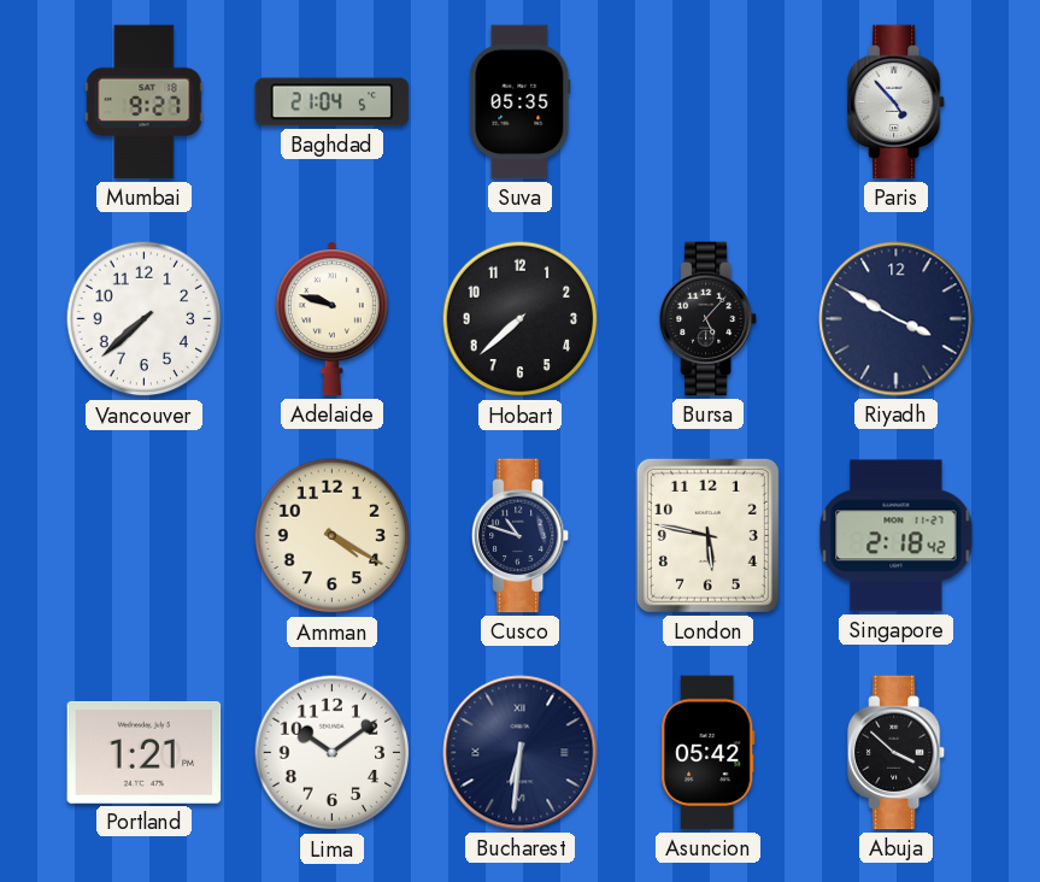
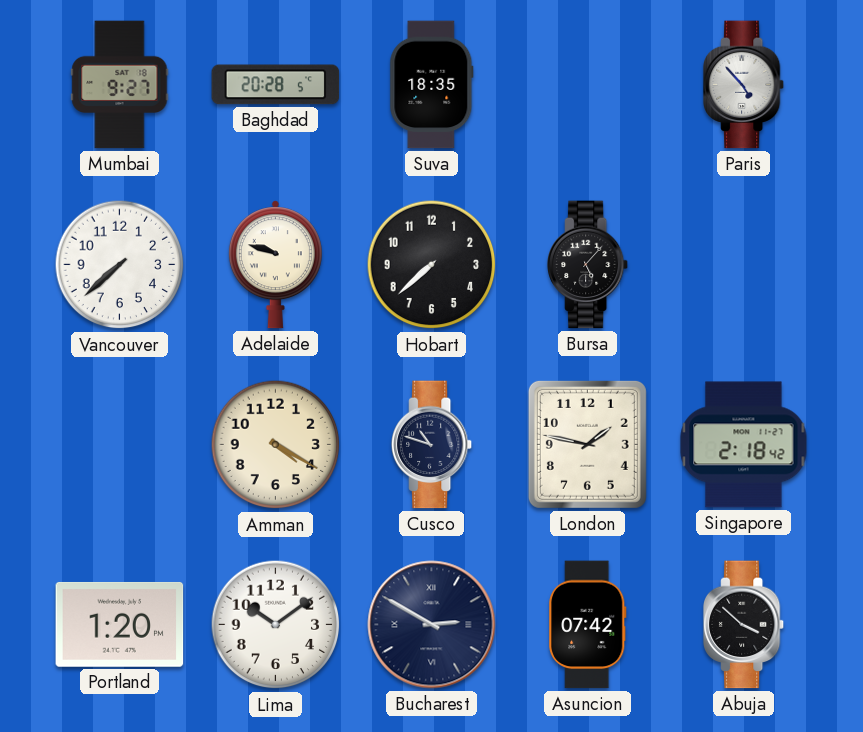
Baghdad: 21:04 -> 20:28
Suva: 05:35 -> 18:35
Riyadh: 3:50 -> none
London: 5:47 -> 1:47
Portland: 1:21 -> 1:20
Bucharest: 6:31 -> 2:50
Asuncion: 05:42 -> 07:42
